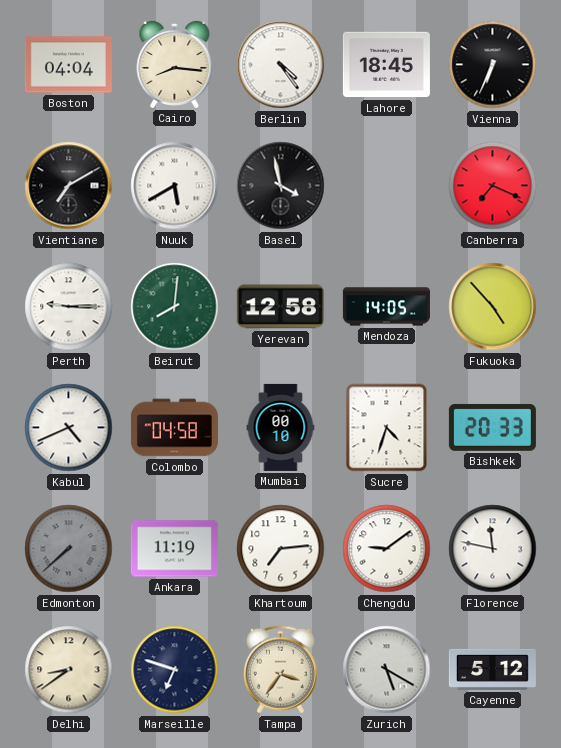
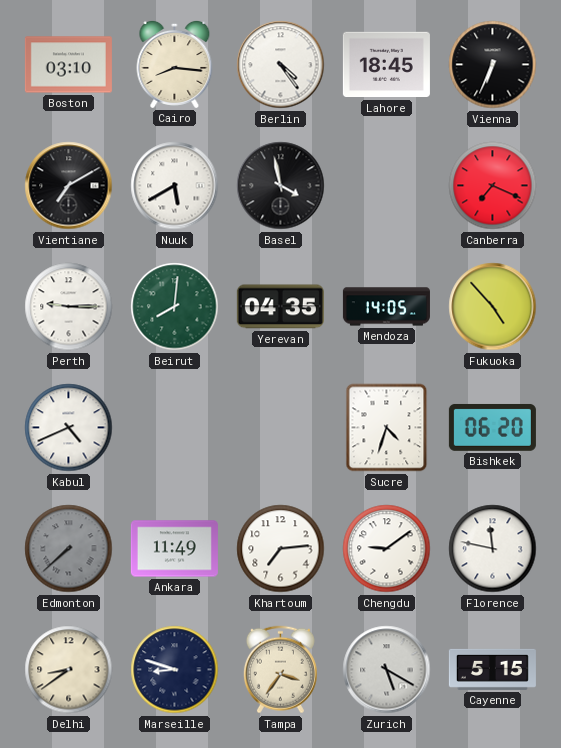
Boston: 04:04 -> 03:10
Yerevan: 12:58 -> 04:35
Colombo: 04:58 -> none
Mumbai: 00:10 -> none
Bishkek: 20:33 -> 06:20
Ankara: 11:19 -> 11:49
Marseille: 6:48 -> 8:48
Cayenne: 5:12 -> 5:15
